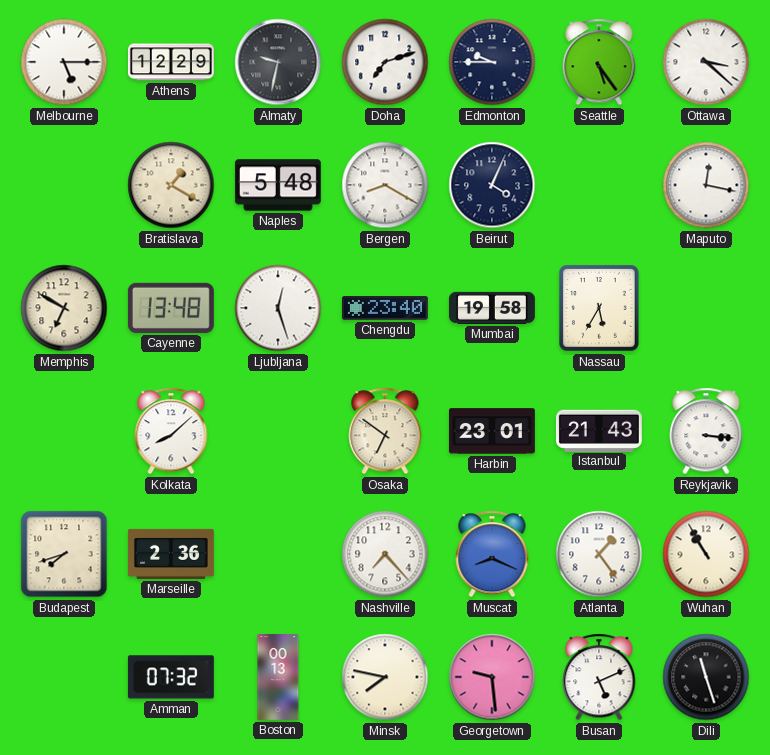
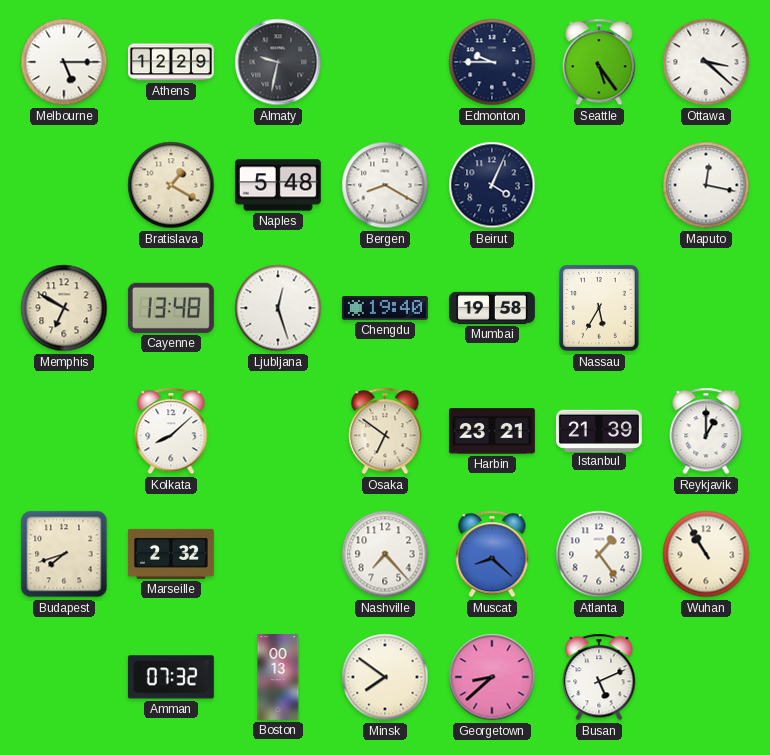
Doha: 7:12 -> none
Chengdu: 23:40 -> 19:40
Harbin: 23:01 -> 23:21
Istanbul: 21:43 -> 21:39
Reykjavik: 3:16 -> 1:00
Marseille: 2:36 -> 2:32
Muscat: 8:19 -> 8:22
Minsk: 7:47 -> 7:51
Georgetown: 9:29 -> 8:38
Dili: 11:27 -> none
